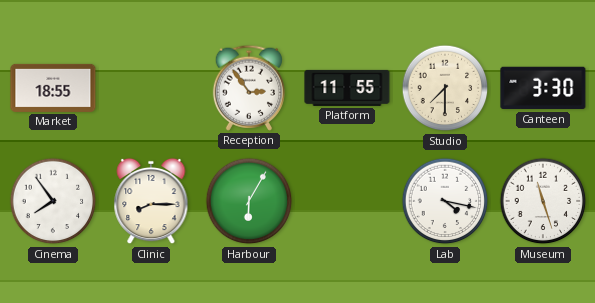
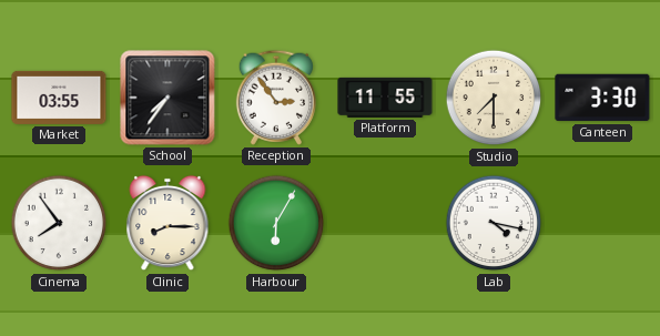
Market: 18:55 -> 03:55
School: none -> 7:36
Museum: 11:27 -> none
